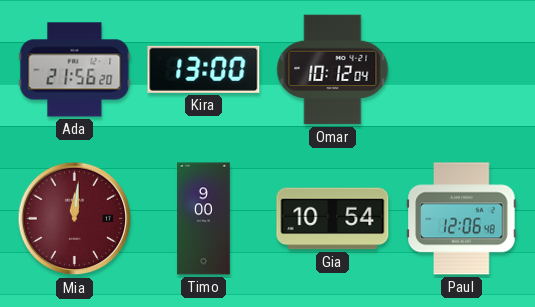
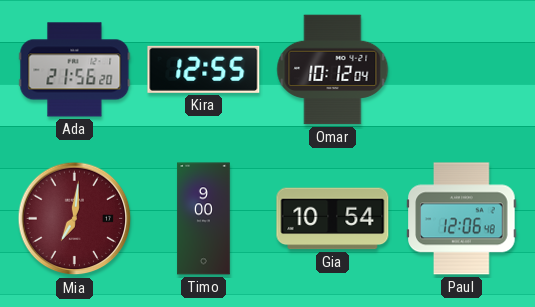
Kira: 13:00 -> 12:55
Mia: 12:01 -> 7:01
